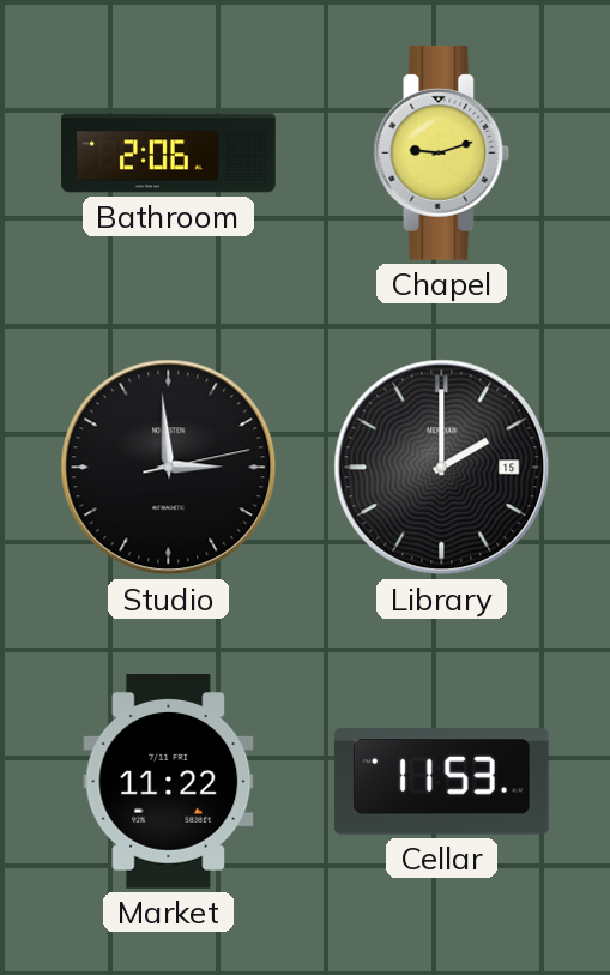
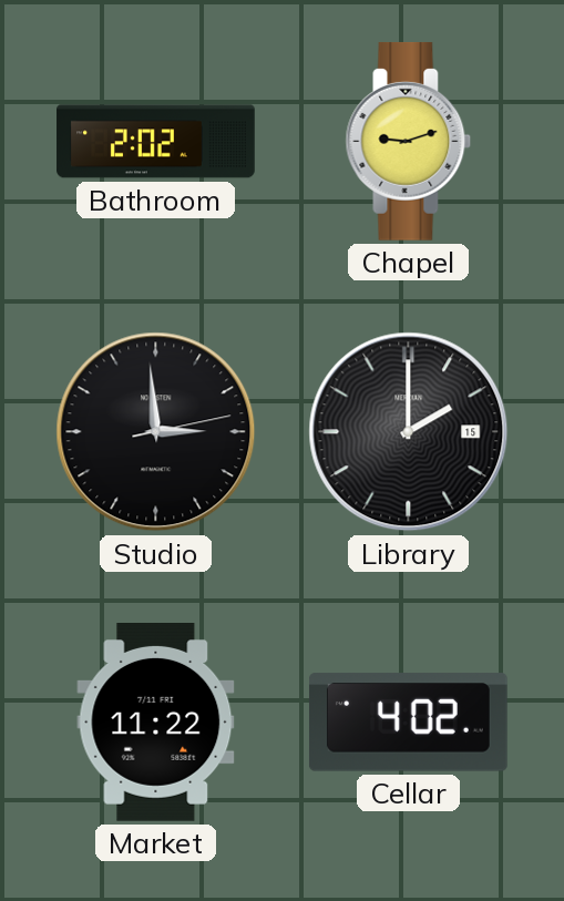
Bathroom: 2:06 -> 2:02
Cellar: 11:53 -> 4:02
